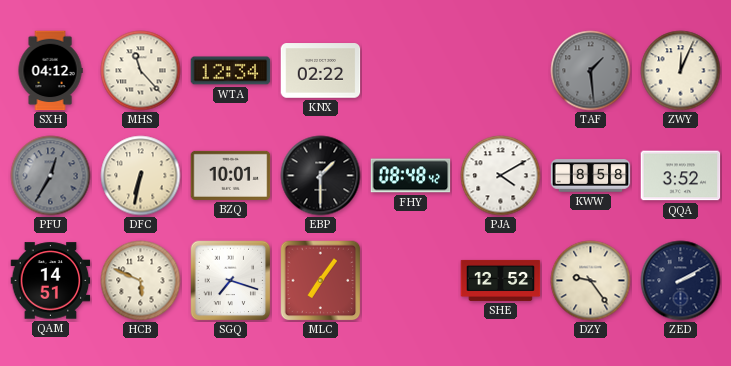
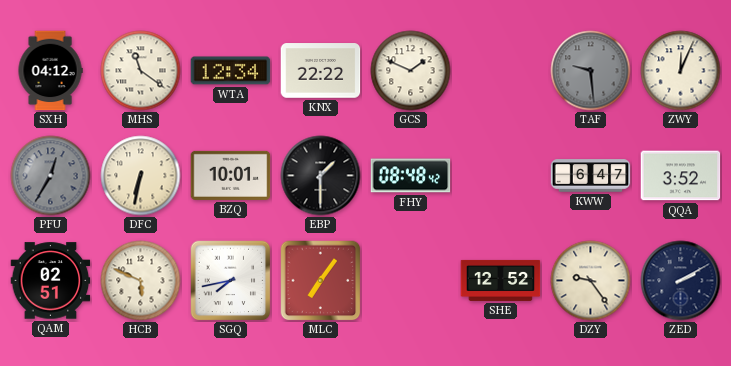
MHS: 11:23 -> 11:21
KNX: 02:22 -> 22:22
GCS: none -> 1:49
TAF: 1:29 -> 9:29
PJA: 4:10 -> none
KWW: 8:58 -> 6:47
QAM: 14:51 -> 02:51
SGQ: 7:18 -> 7:43
